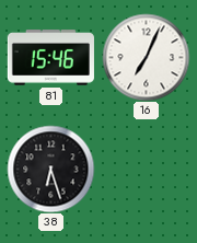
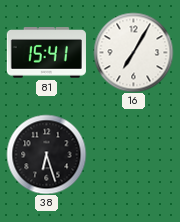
81: 15:46 -> 15:41
16: 7:04 -> 7:05
